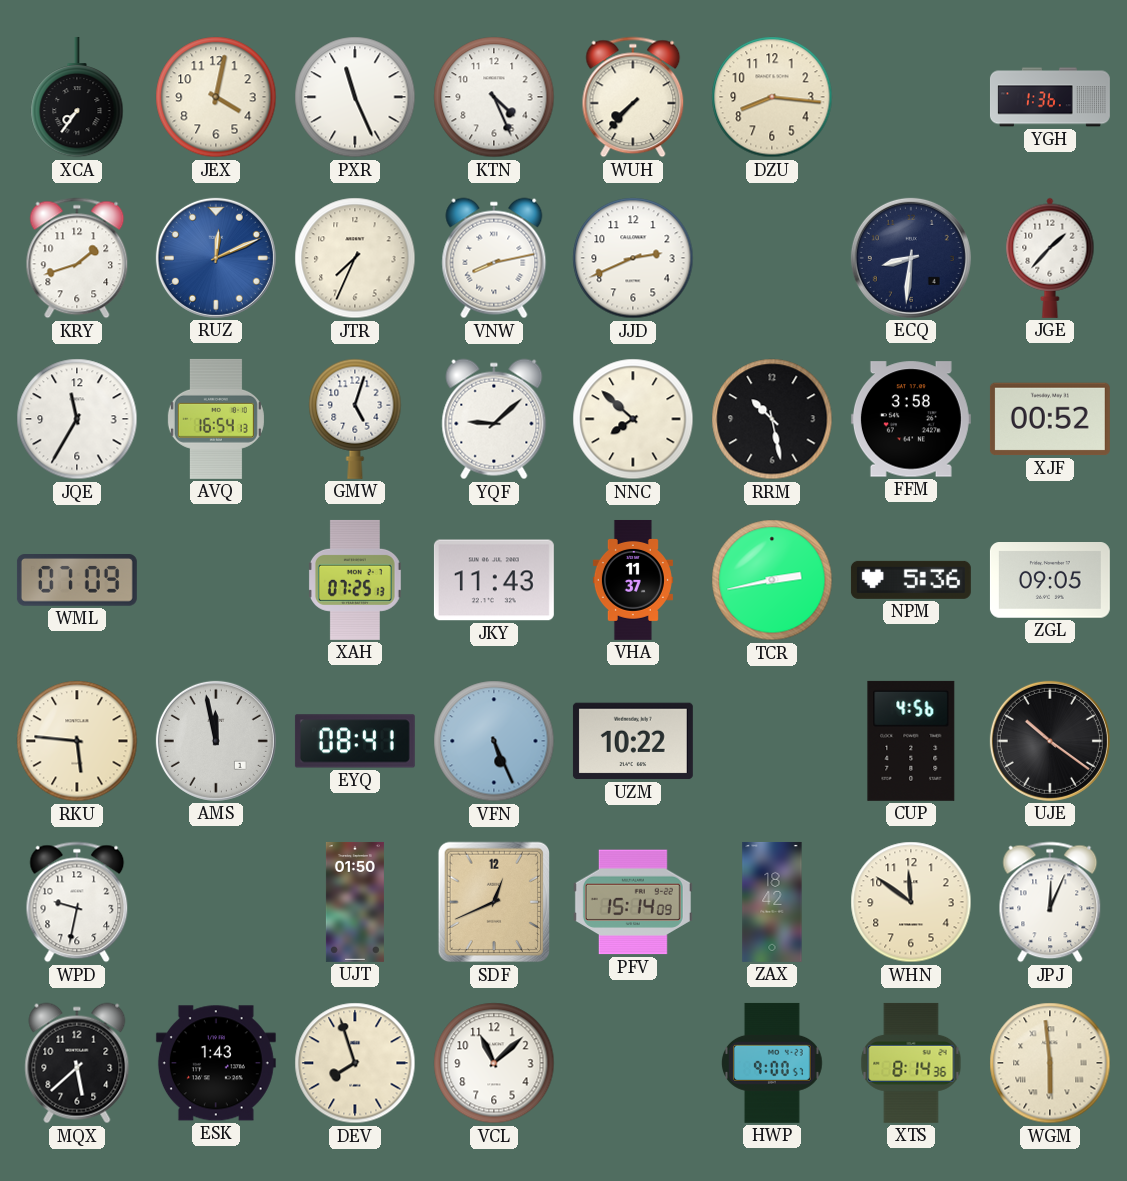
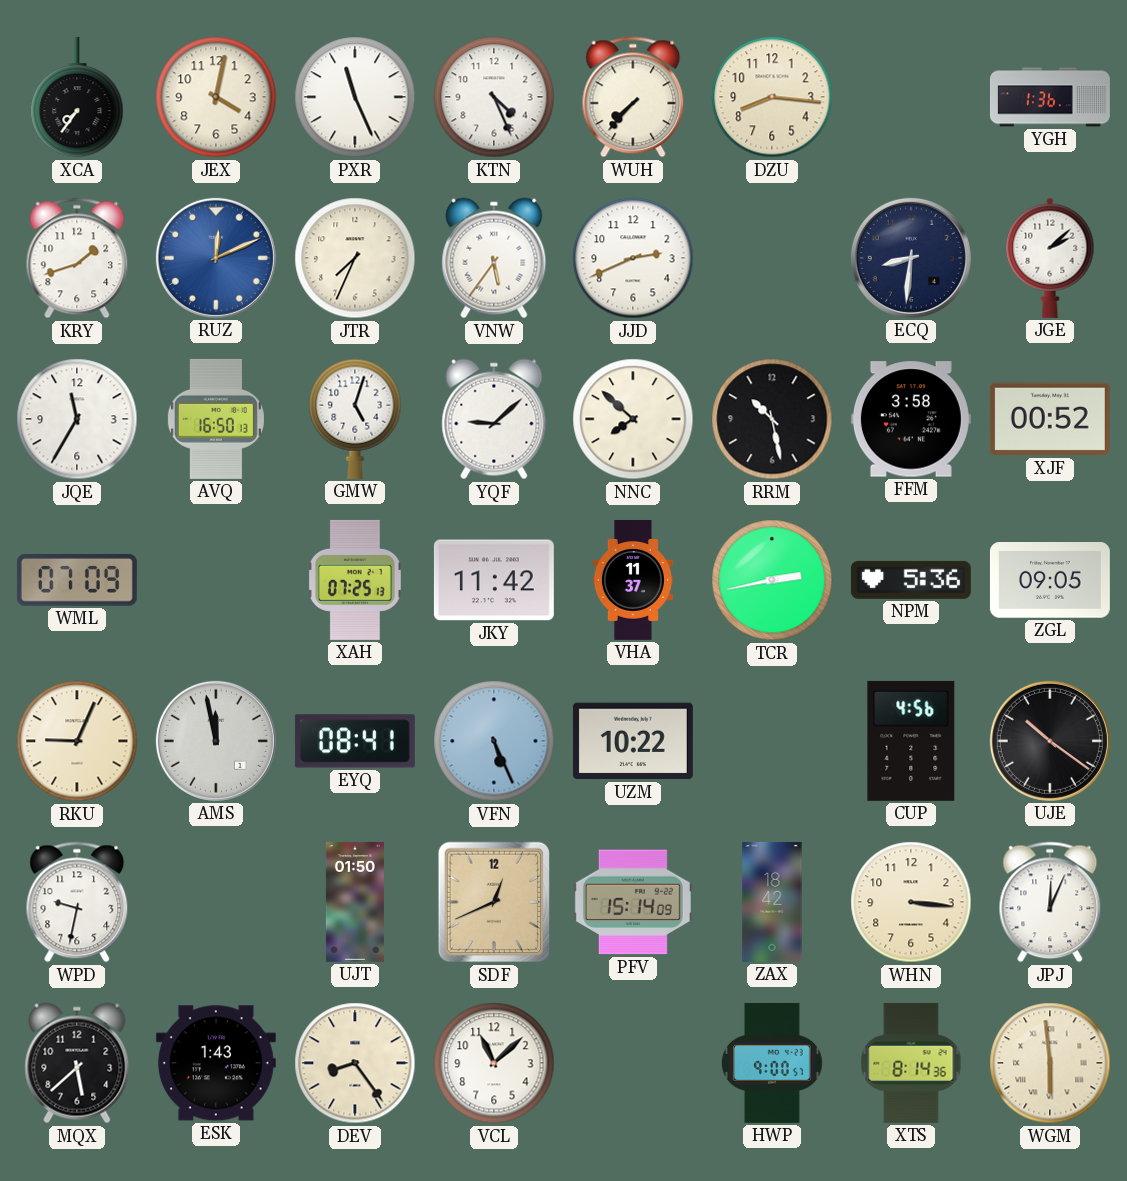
VNW: 8:13 -> 5:36
JGE: 1:37 -> 2:08
AVQ: 16:54 -> 16:50
JKY: 11:43 -> 11:42
RKU: 5:46 -> 9:04
WHN: 11:51 -> 3:16
DEV: 7:57 -> 8:24
